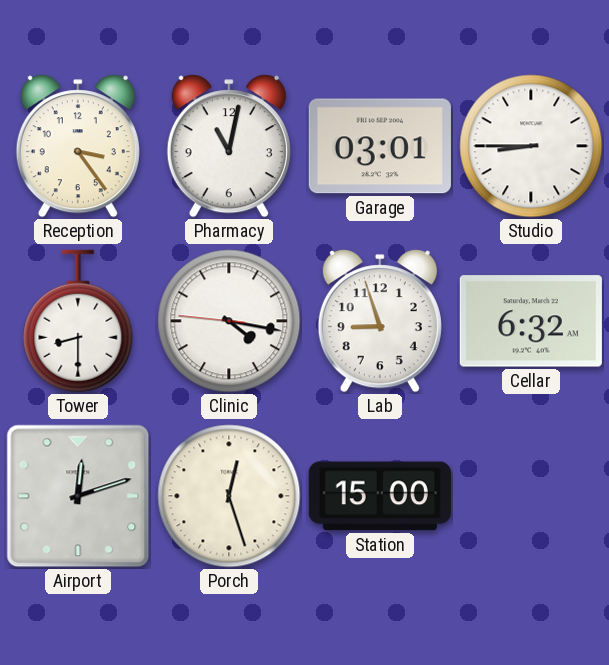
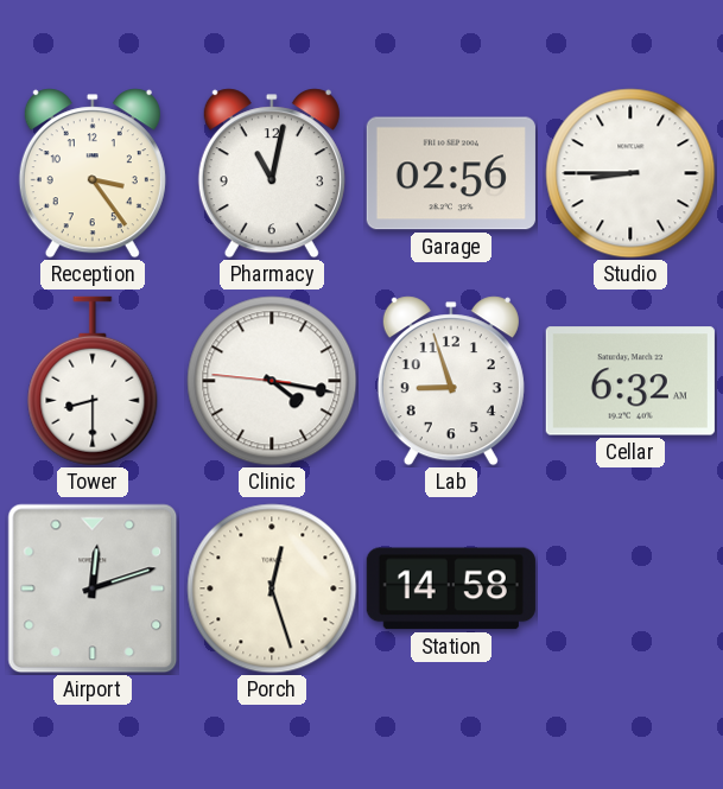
Garage: 03:01 -> 02:56
Station: 15:00 -> 14:58
